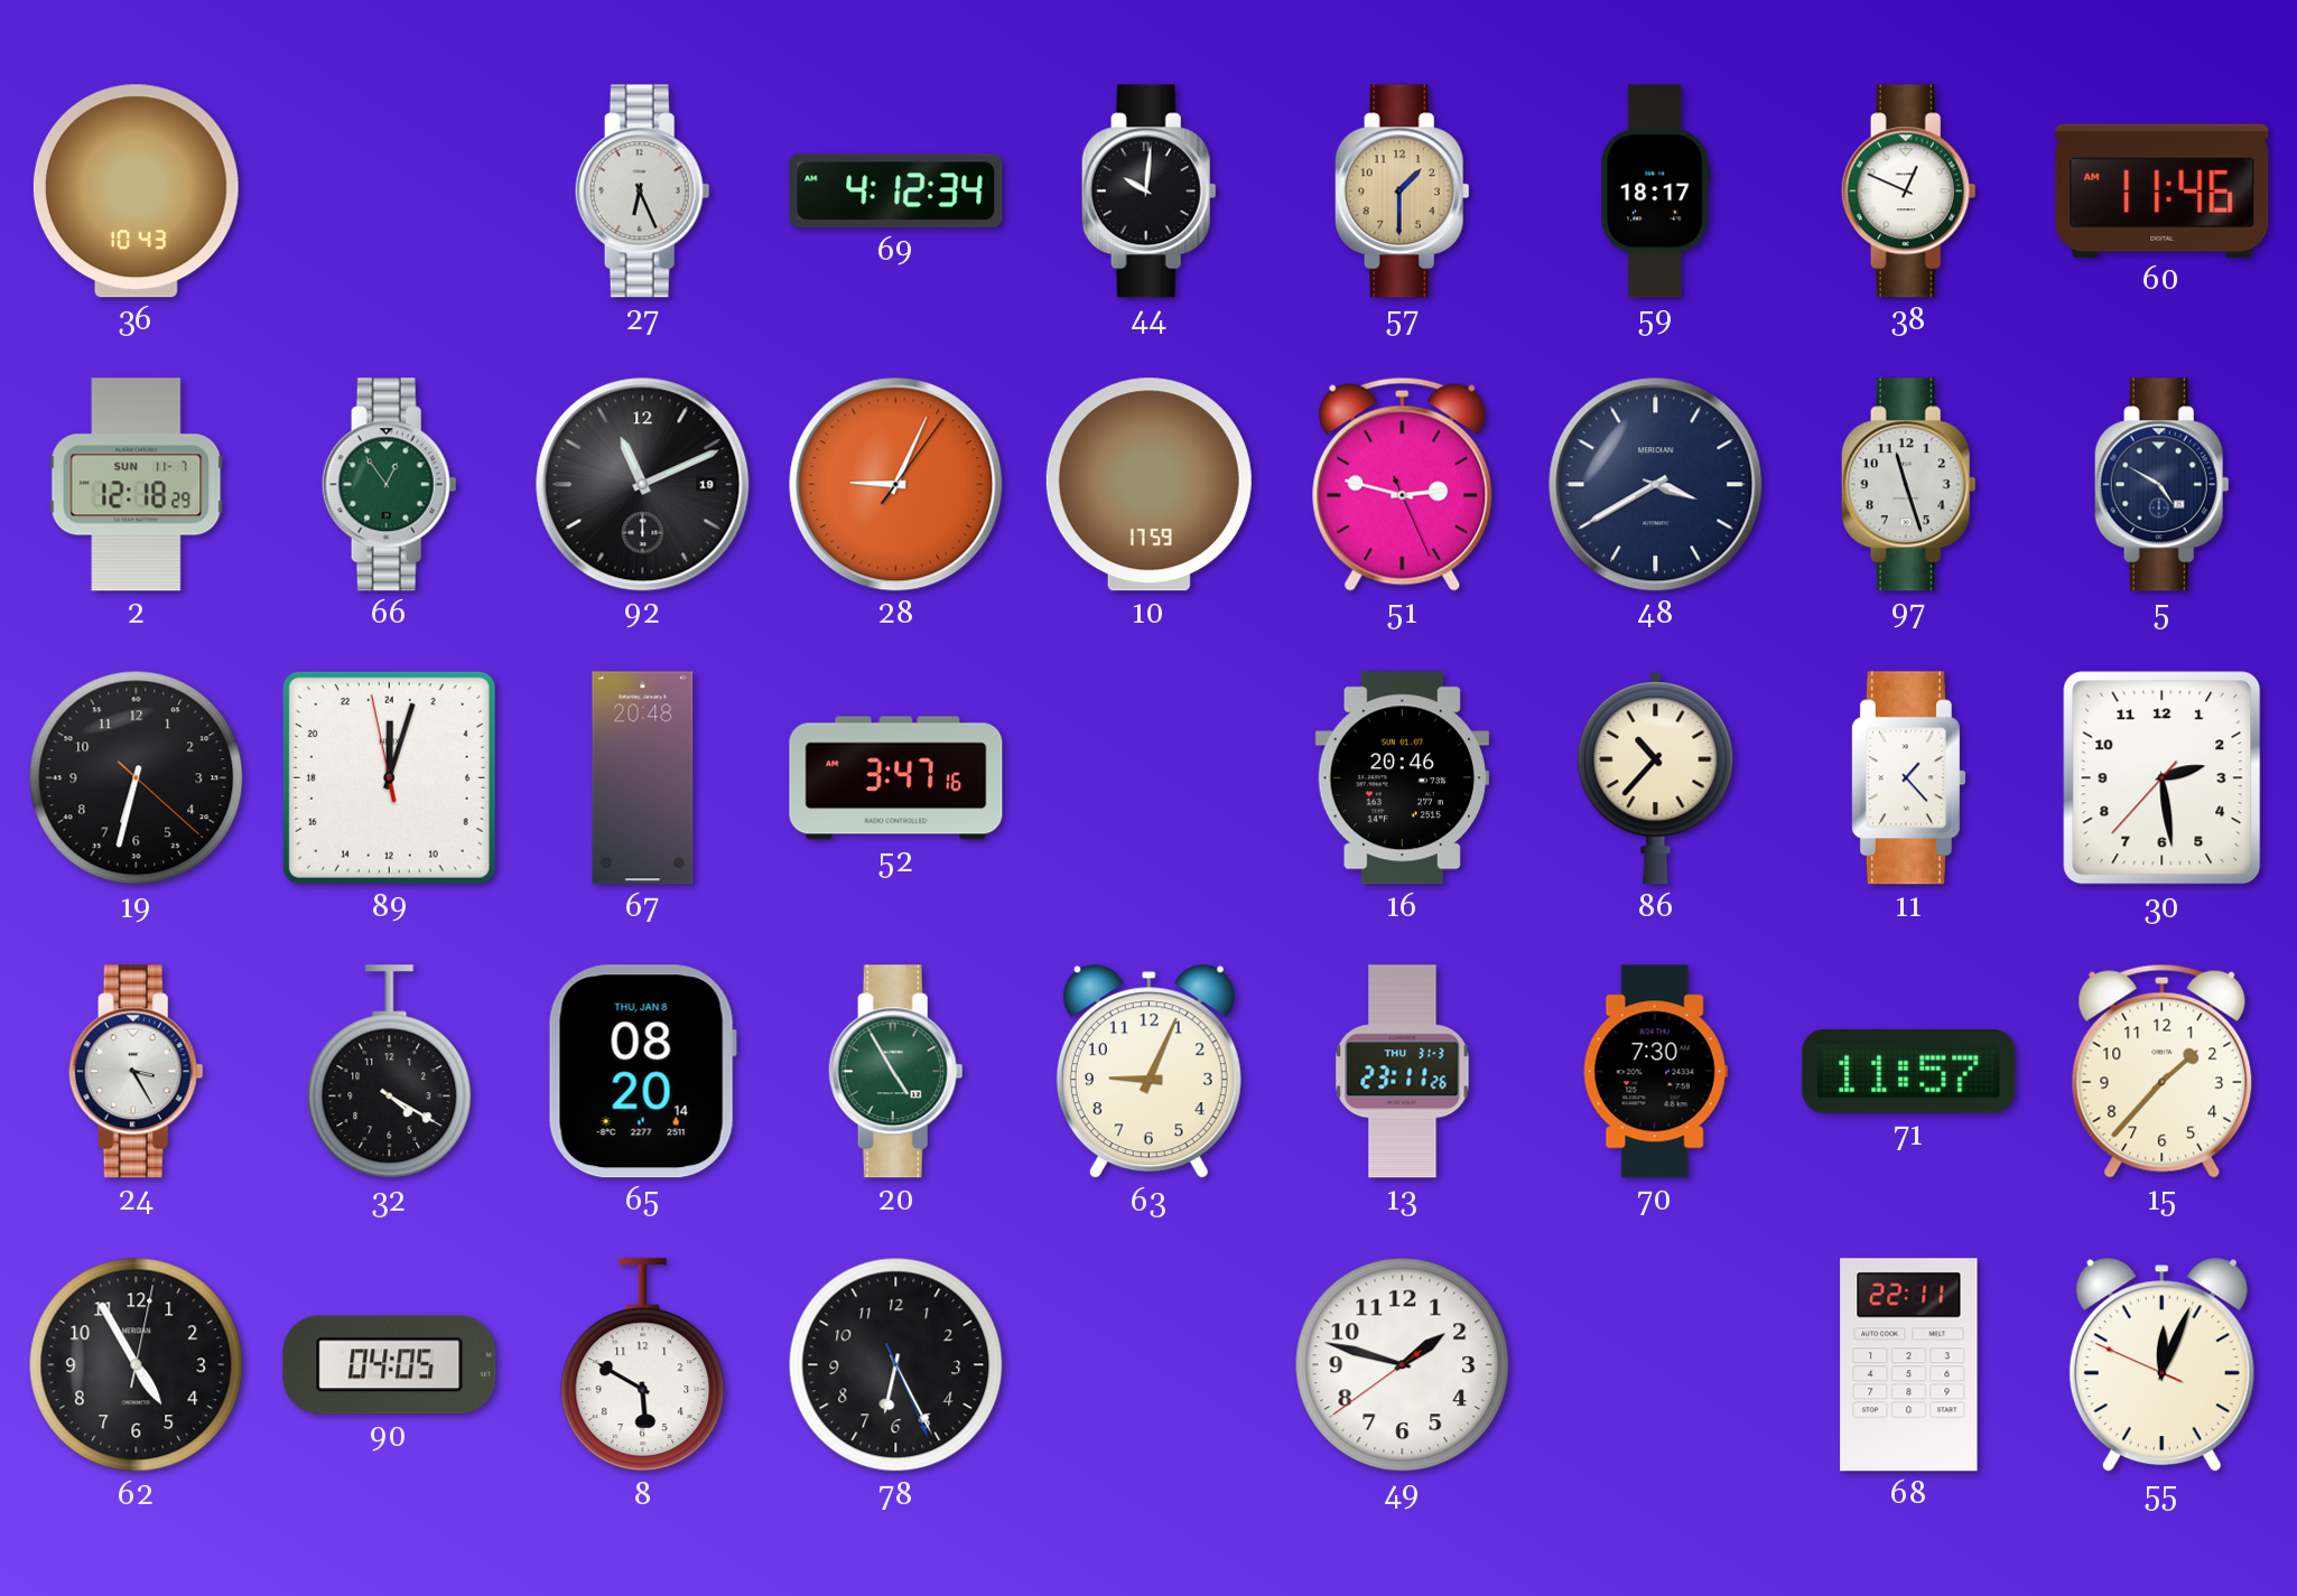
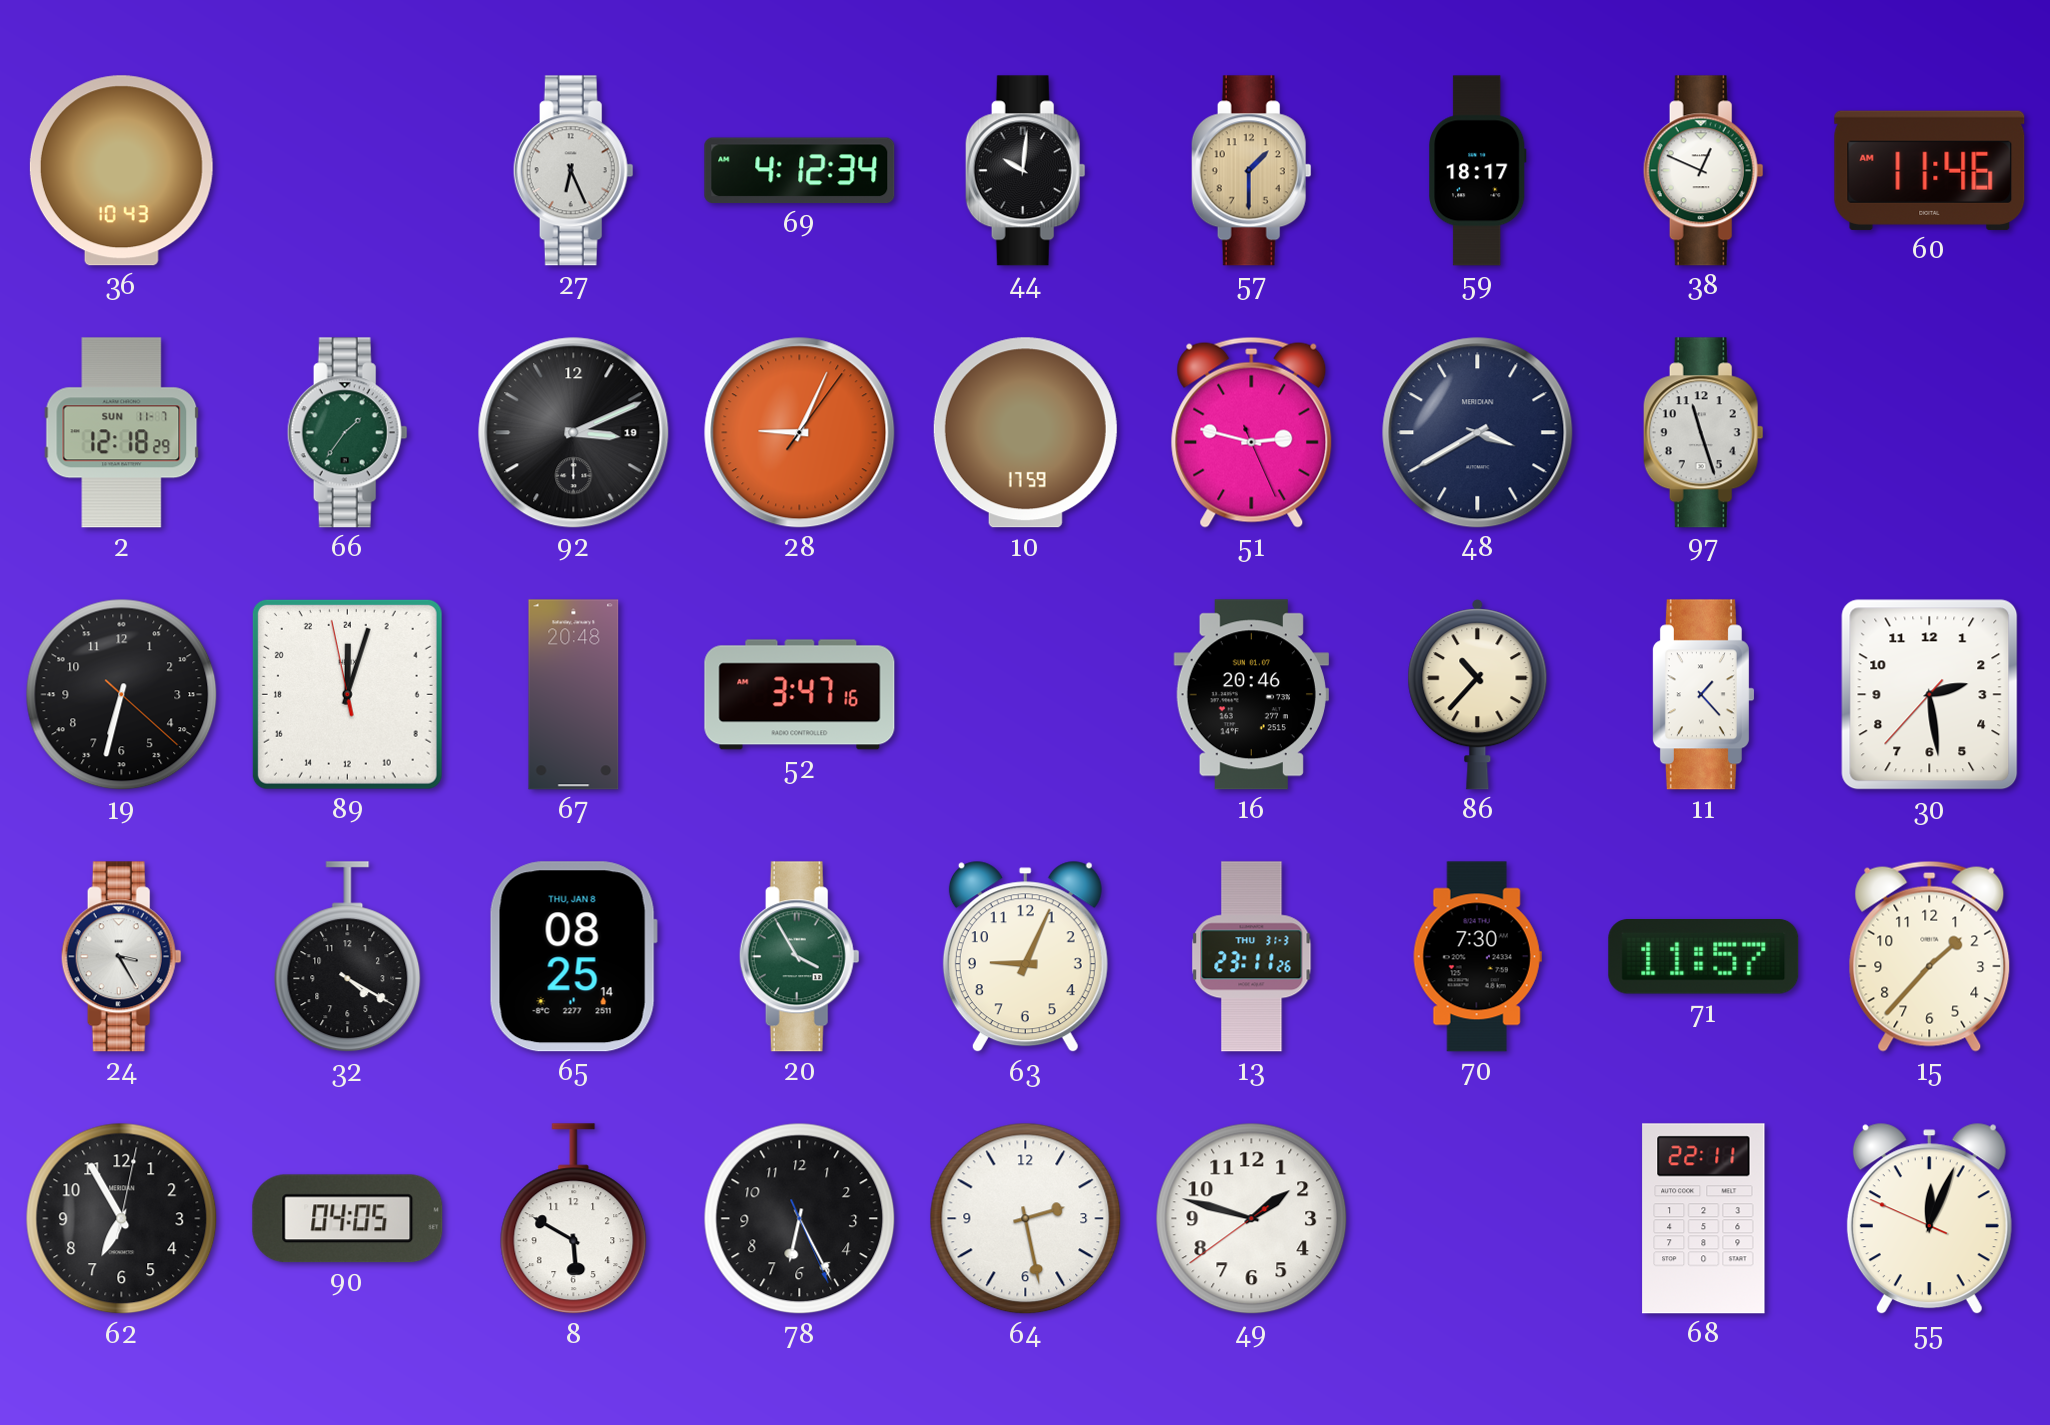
66: 12:54 -> 1:36
92: 11:11 -> 3:11
5: 4:50 -> none
65: 08:20 -> 08:25
20: 4:55 -> 3:55
62: 4:55 -> 6:55
64: none -> 2:28
